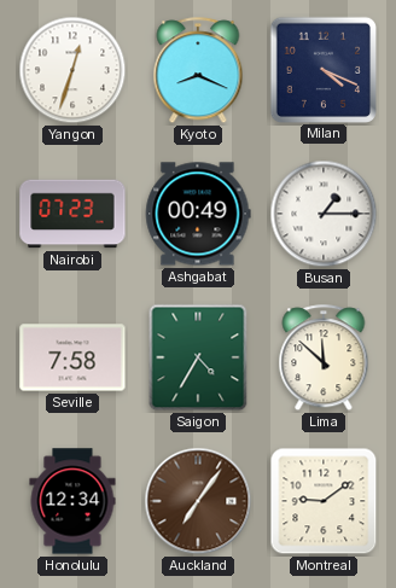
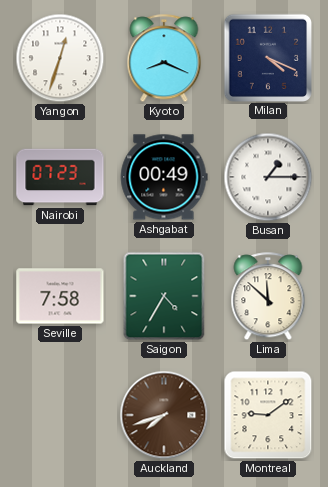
Honolulu: 12:34 -> none
Auckland: 7:06 -> 7:42
